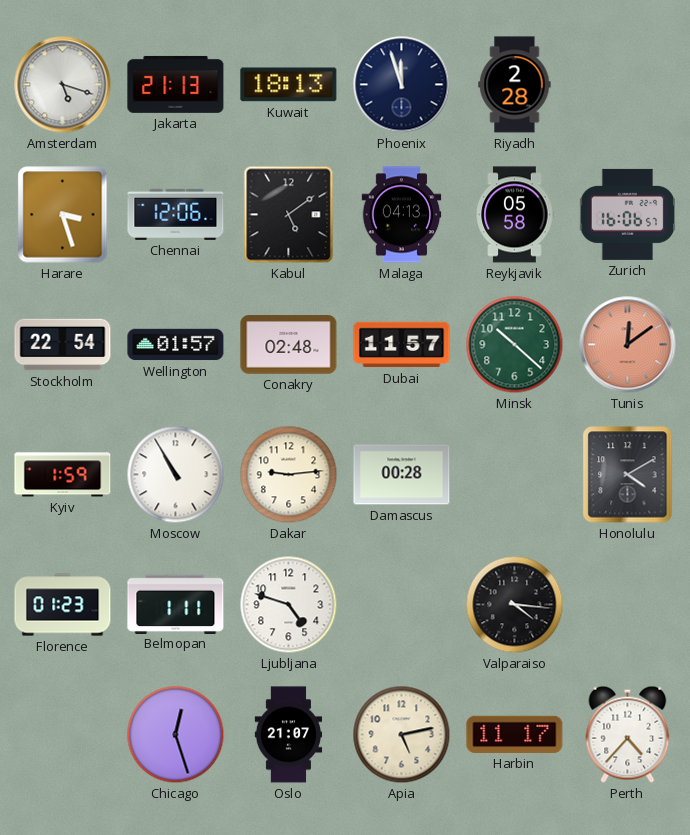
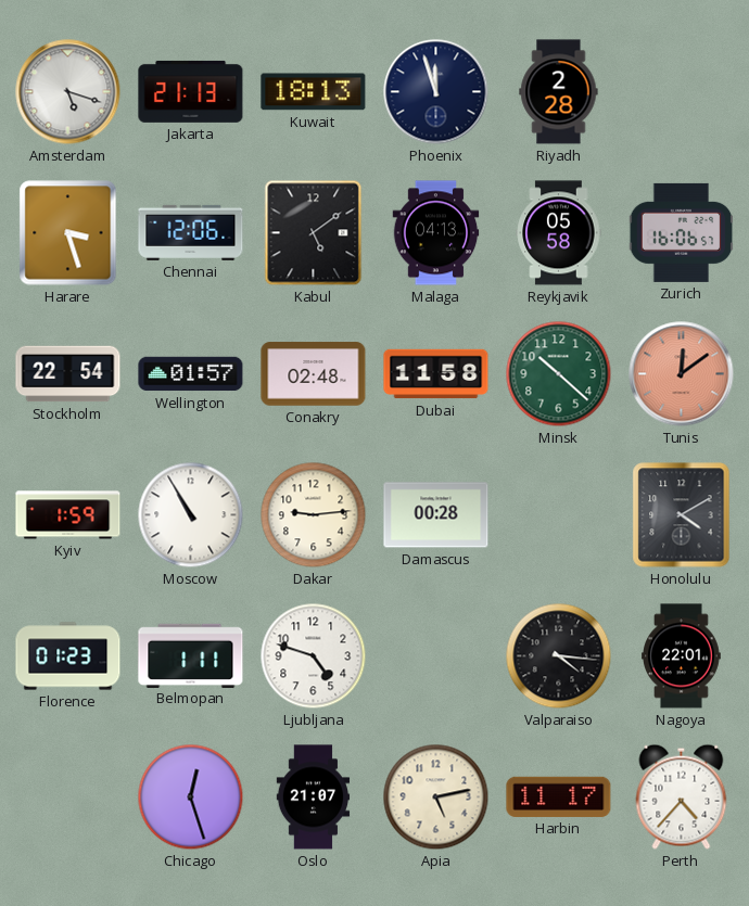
Dubai: 11:57 -> 11:58
Nagoya: none -> 22:01
